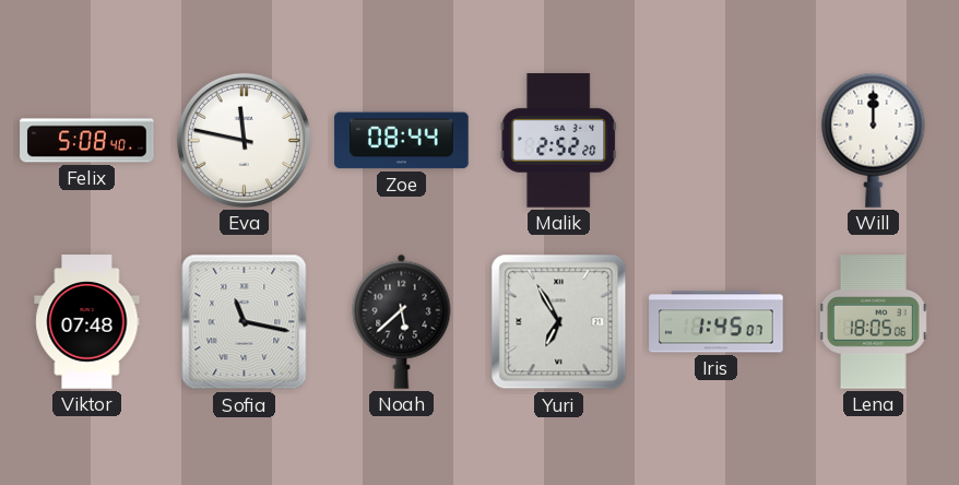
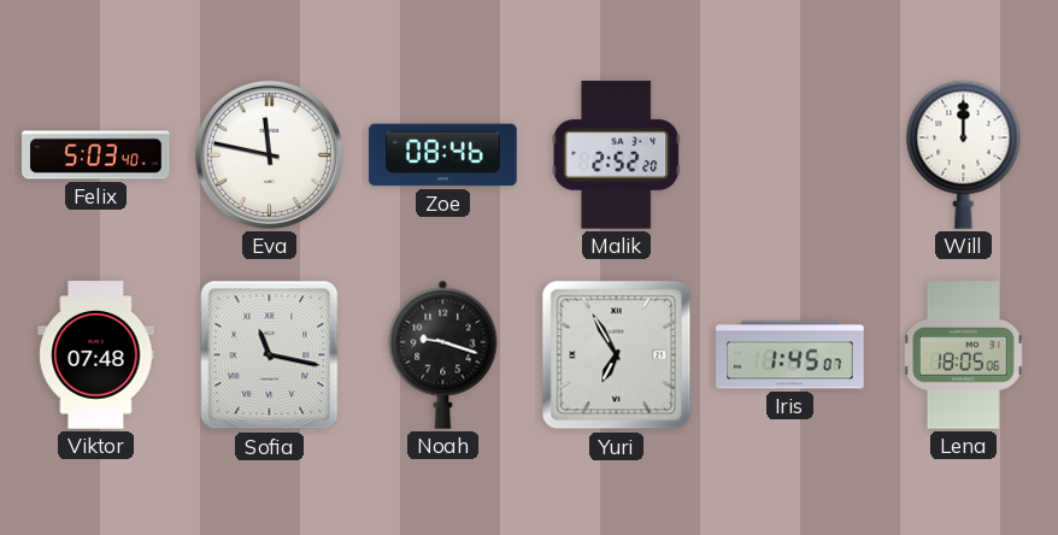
Felix: 5:08 -> 5:03
Zoe: 08:44 -> 08:46
Noah: 5:38 -> 9:18
